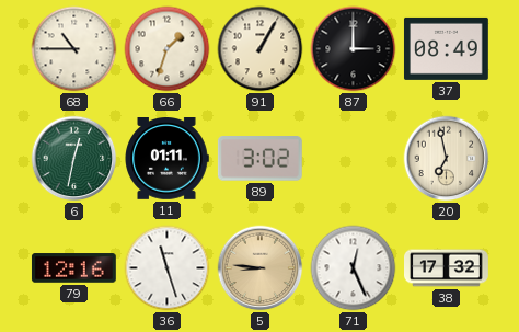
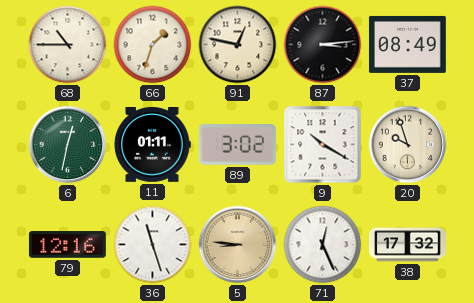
91: 1:05 -> 12:47
87: 3:00 -> 3:14
9: none -> 10:20
20: 6:58 -> 9:57
